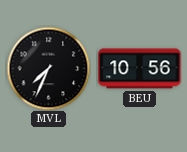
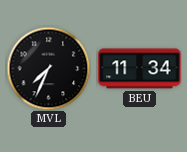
BEU: 10:56 -> 11:34
